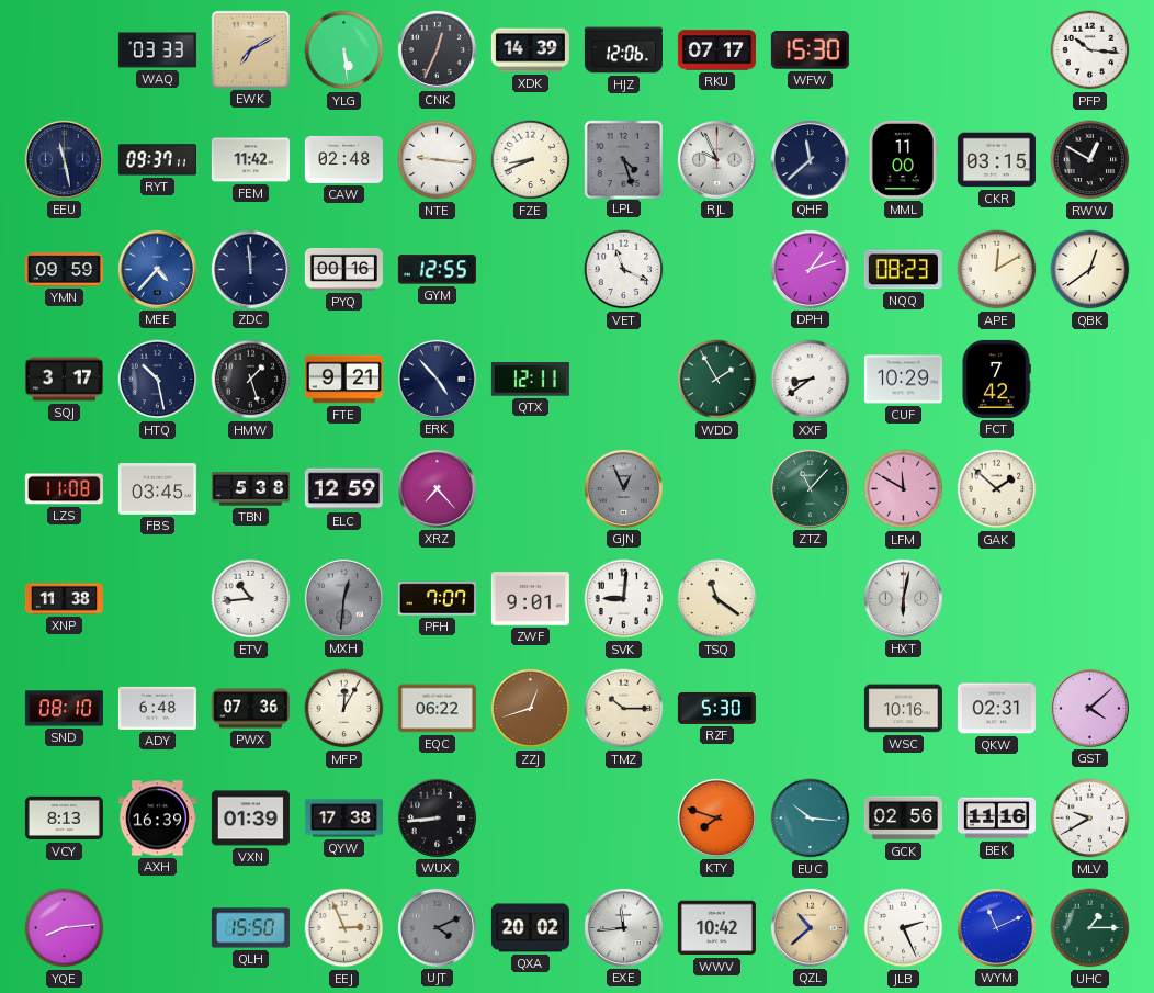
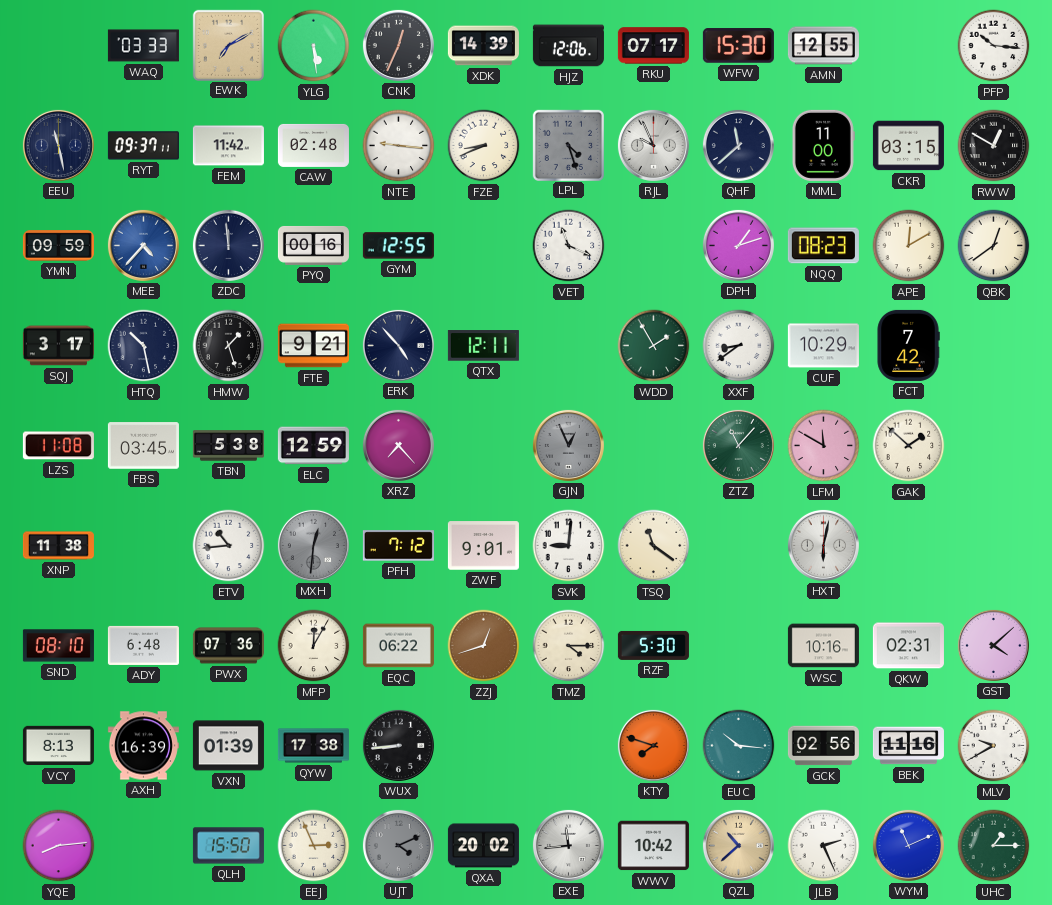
AMN: none -> 12:55
PFH: 7:07 -> 7:12
TMZ: 10:15 -> 4:15
